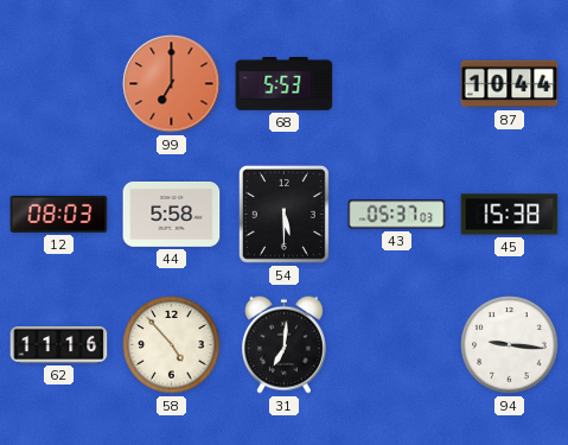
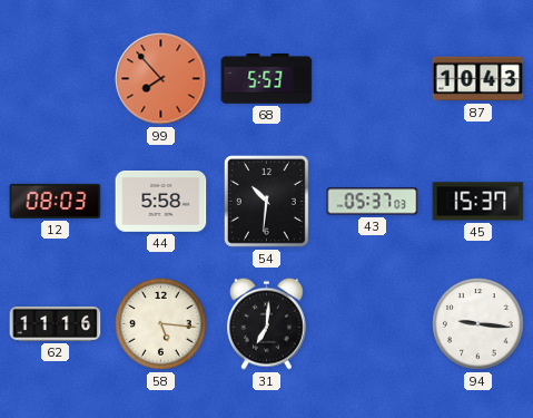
99: 7:00 -> 7:53
87: 10:44 -> 10:43
54: 5:30 -> 10:31
45: 15:38 -> 15:37
58: 4:53 -> 5:16
